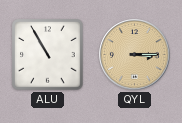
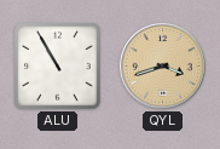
QYL: 3:15 -> 3:42
